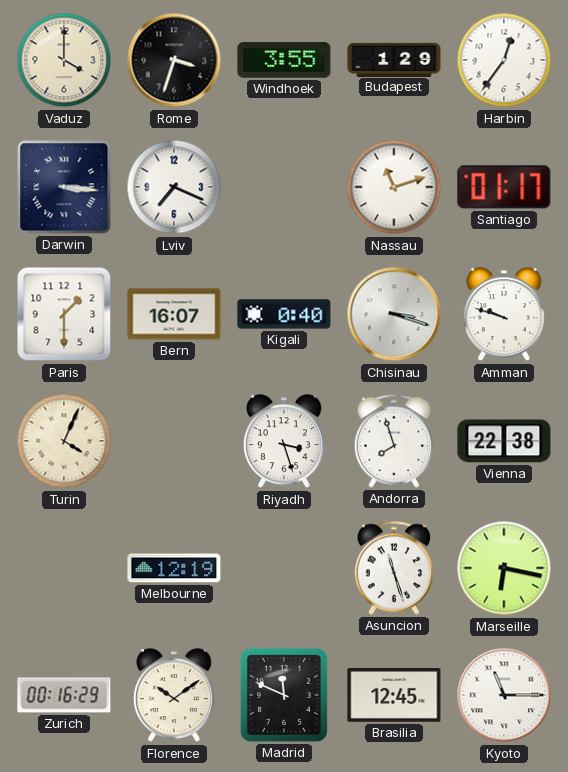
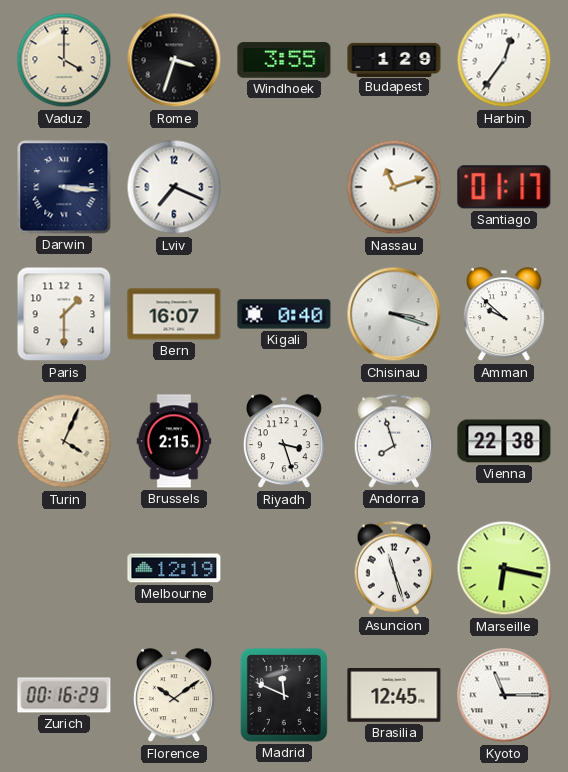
Amman: 9:48 -> 9:52
Brussels: none -> 2:15
